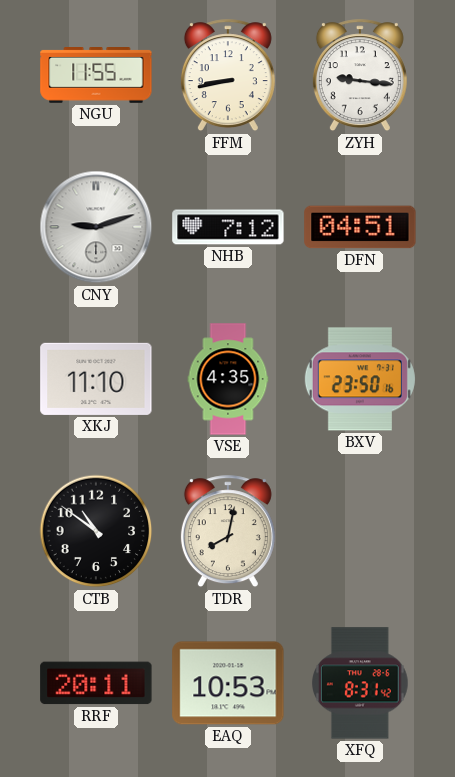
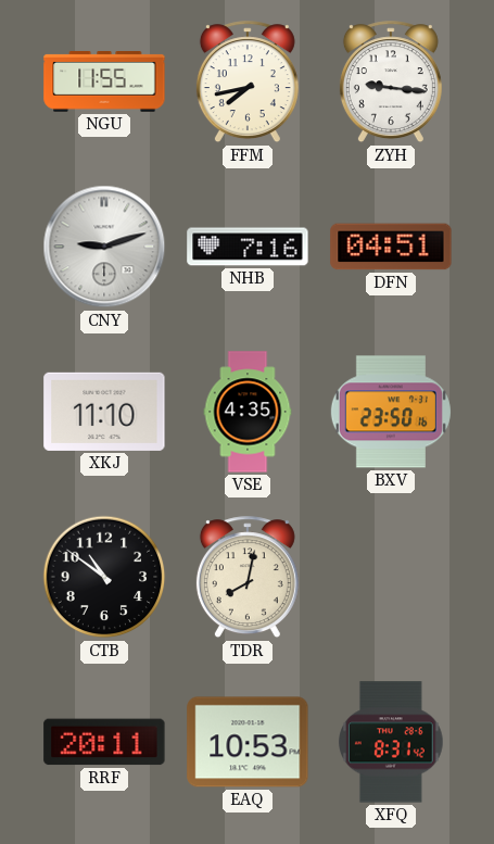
FFM: 8:43 -> 7:43
NHB: 7:12 -> 7:16
